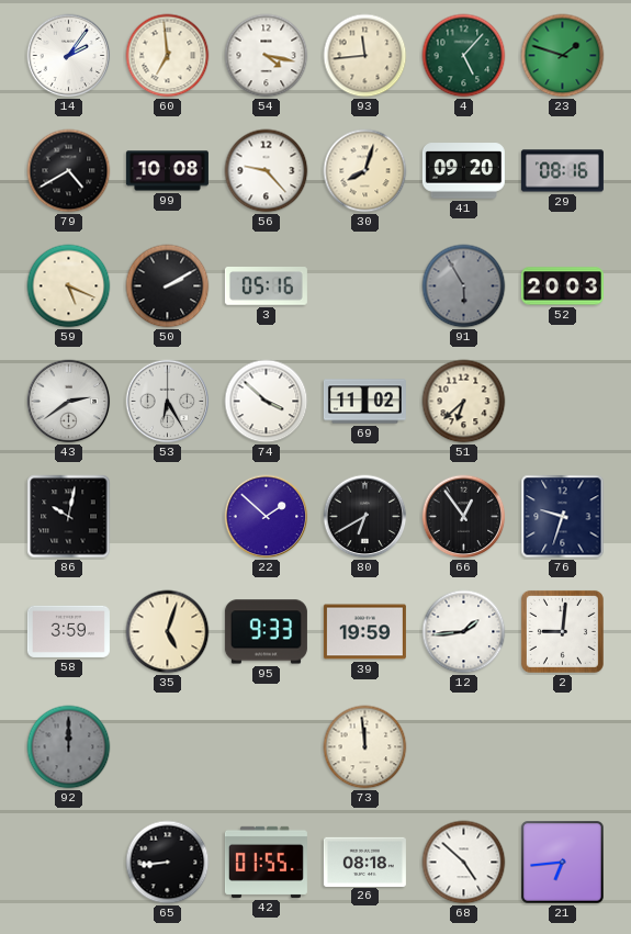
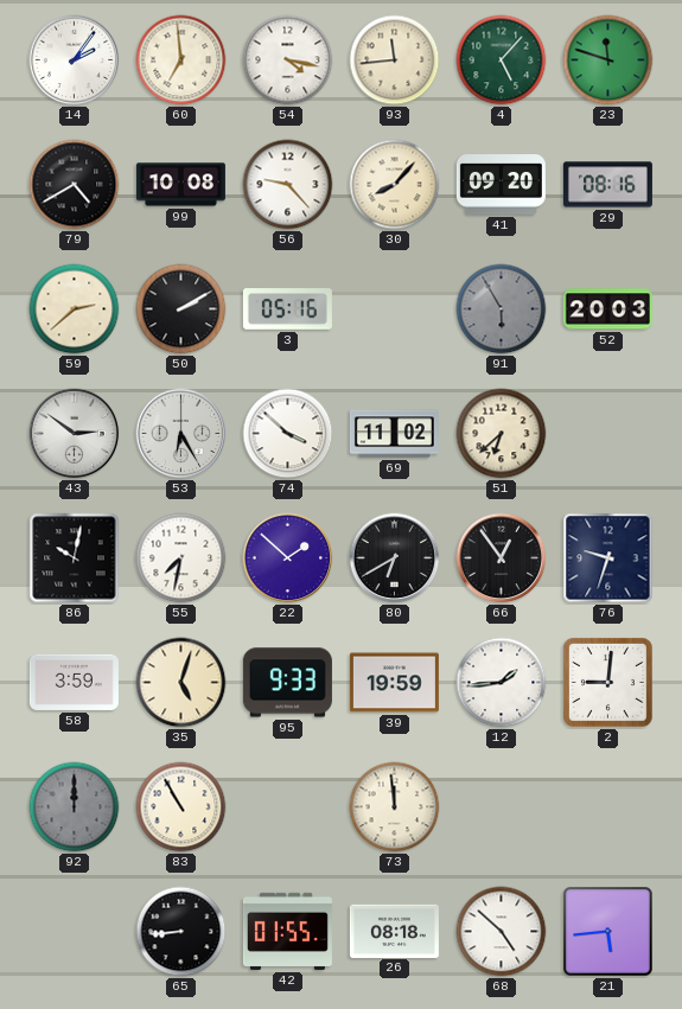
23: 1:48 -> 11:48
30: 8:03 -> 8:07
59: 5:19 -> 2:38
43: 2:39 -> 2:51
55: none -> 7:32
83: none -> 10:55
21: 6:44 -> 5:44
